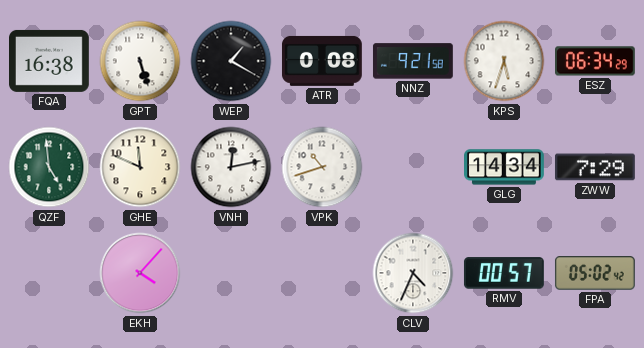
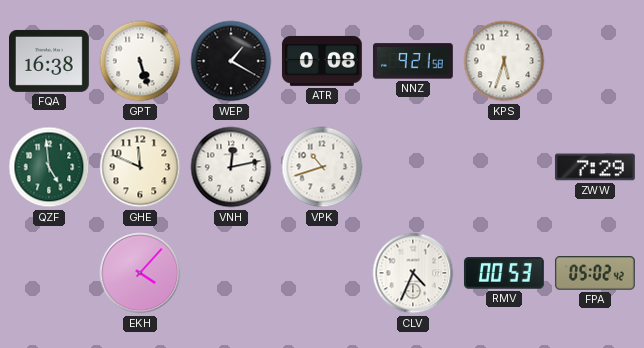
ESZ: 06:34 -> none
GLG: 14:34 -> none
RMV: 00:57 -> 00:53
